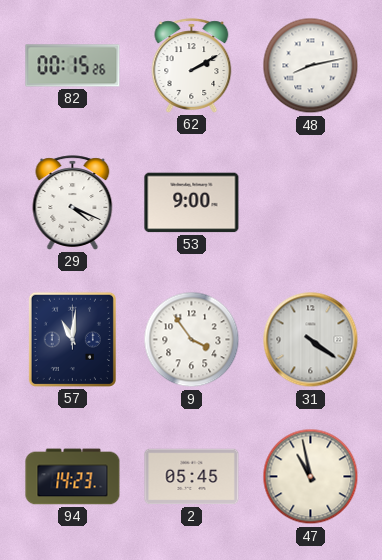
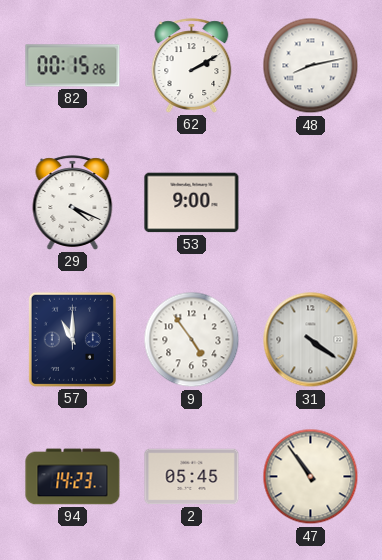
57: 11:01 -> 11:00
9: 3:54 -> 4:54
47: 10:58 -> 10:54
